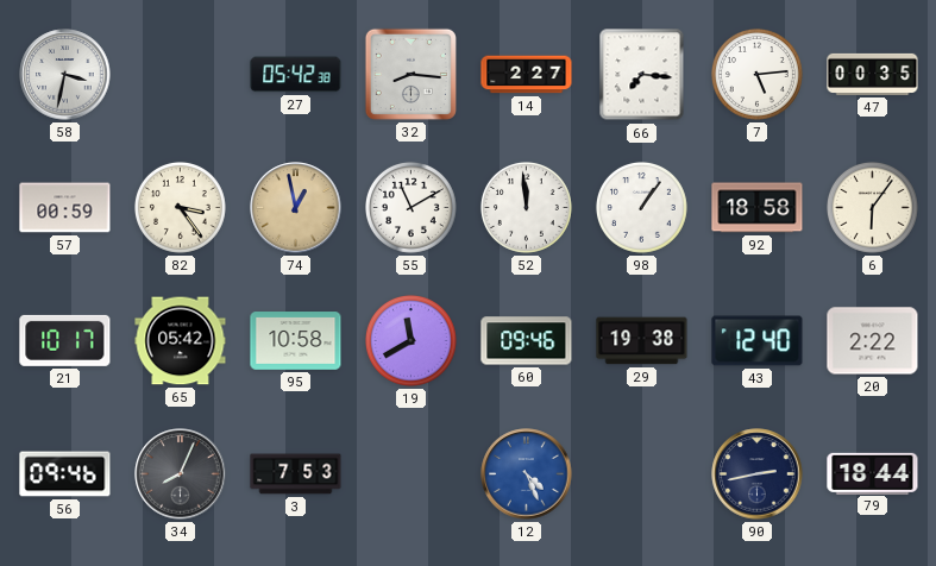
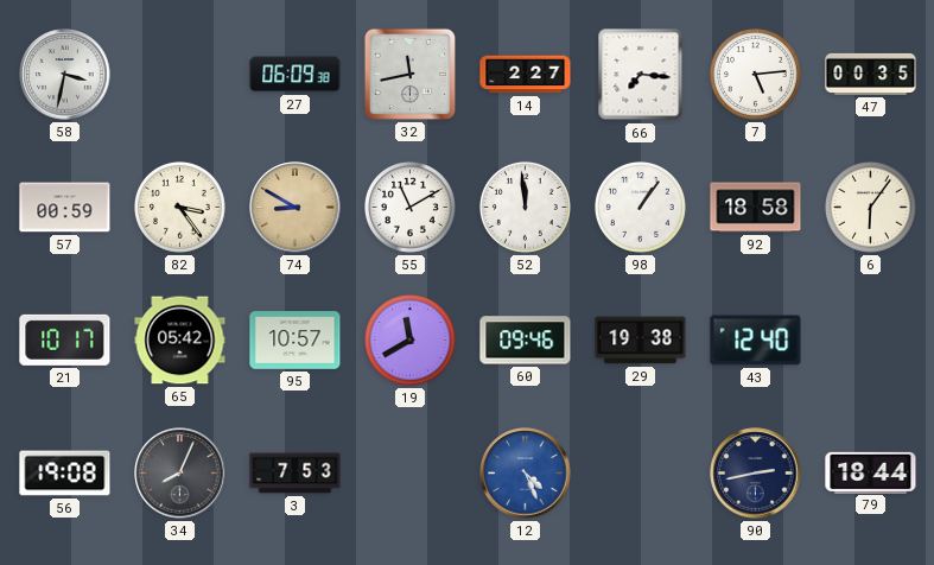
27: 05:42 -> 06:09
32: 8:16 -> 11:43
74: 12:58 -> 8:50
95: 10:58 -> 10:57
20: 2:22 -> none
56: 09:46 -> 19:08
